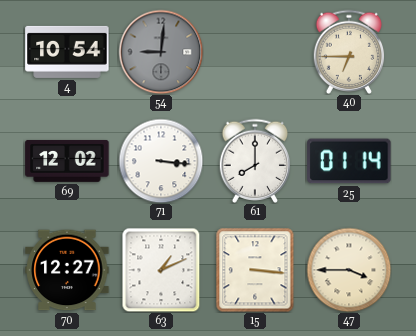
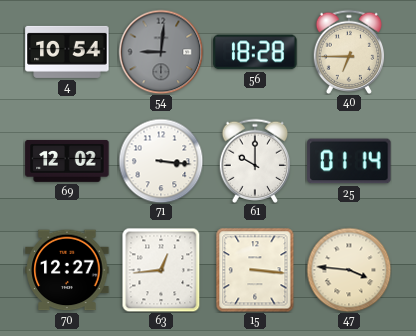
56: none -> 18:28
61: 8:00 -> 10:00
63: 1:11 -> 12:44
47: 3:45 -> 3:46
